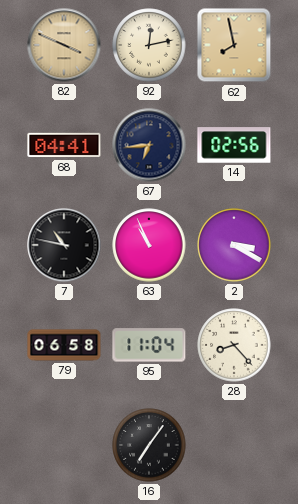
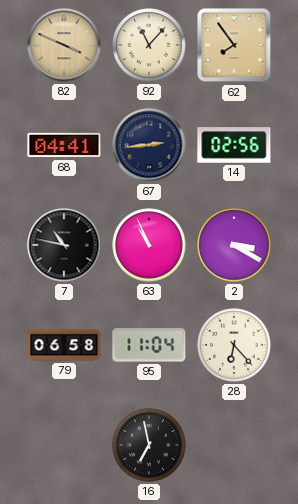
92: 12:13 -> 11:07
62: 7:58 -> 7:54
67: 6:44 -> 2:44
28: 8:23 -> 6:23
16: 7:06 -> 6:58
